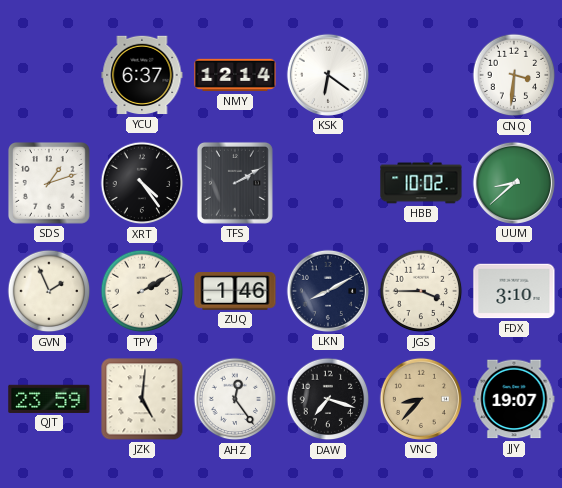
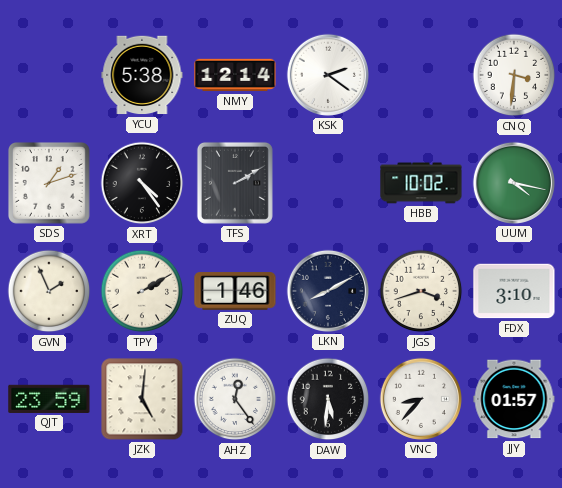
YCU: 6:37 -> 5:38
KSK: 6:21 -> 2:21
UUM: 8:38 -> 4:17
JGS: 3:45 -> 3:42
DAW: 7:18 -> 5:31
VNC dial: champagne -> white
JJY: 19:07 -> 01:57
